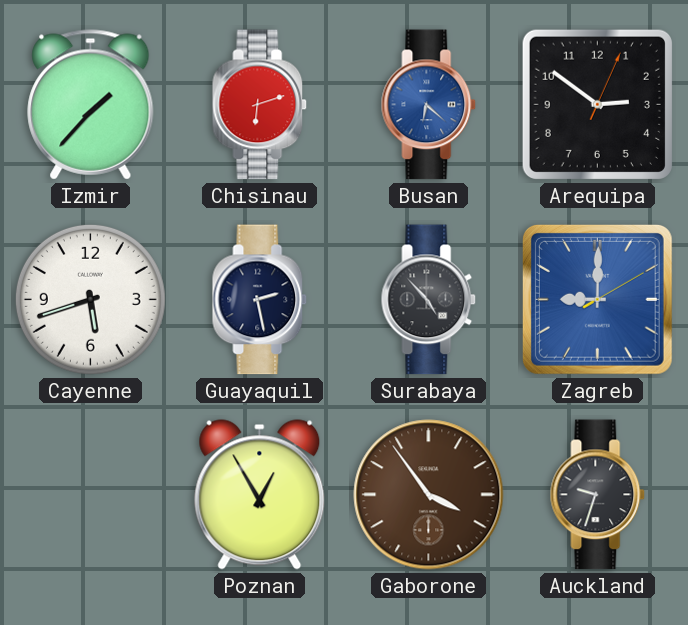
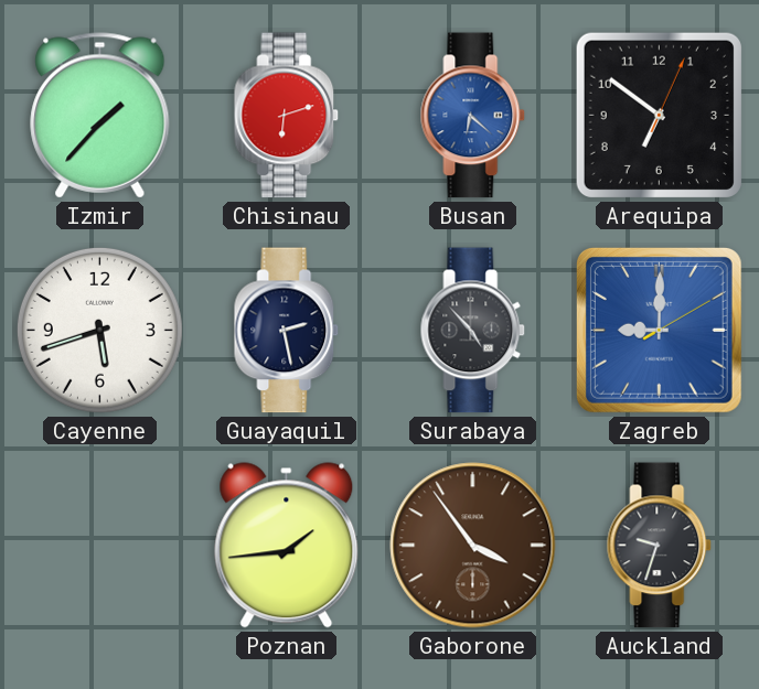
Arequipa: 2:51 -> 6:51
Poznan: 12:55 -> 1:44
